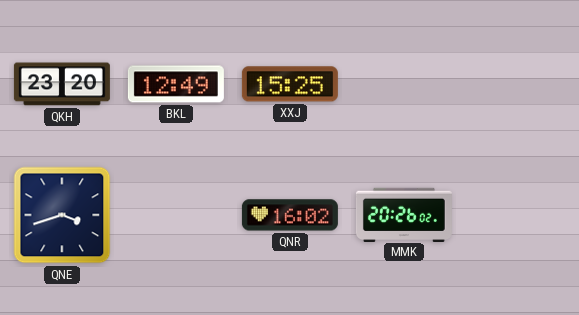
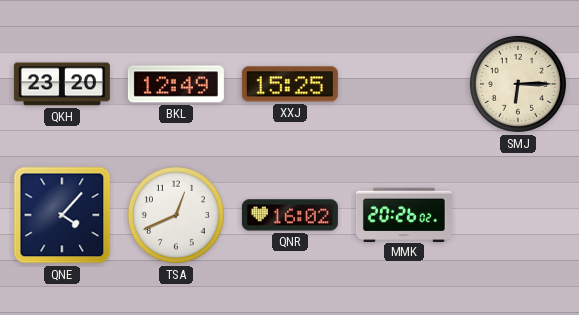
SMJ: none -> 6:15
QNE: 3:42 -> 4:07
TSA: none -> 12:41
